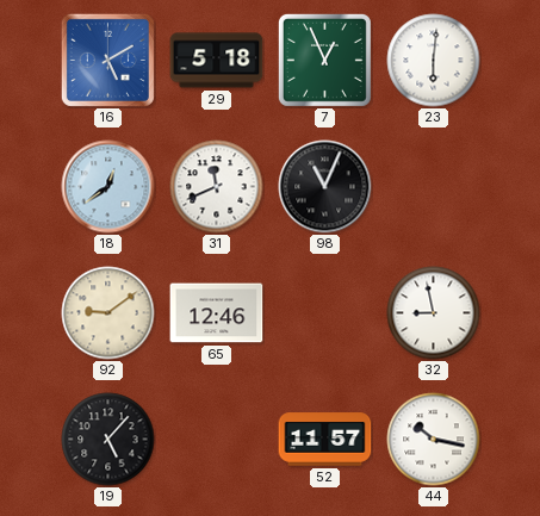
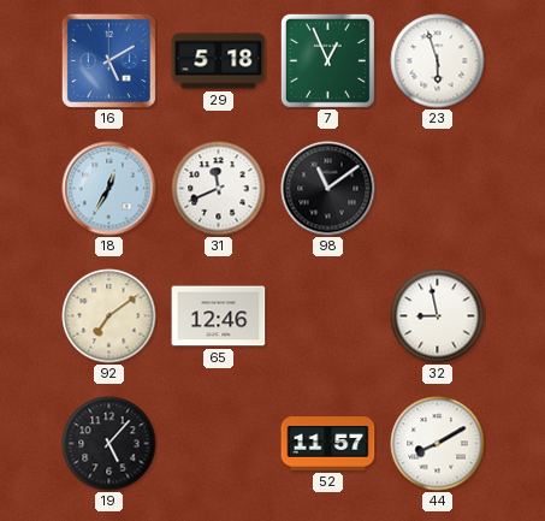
23: 6:01 -> 5:57
18: 12:39 -> 12:35
98: 11:04 -> 11:09
92: 9:09 -> 7:09
44: 10:17 -> 8:10
